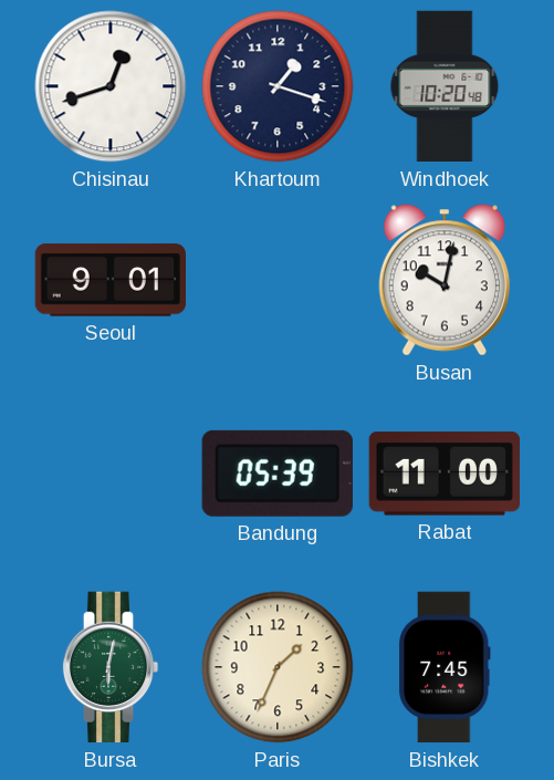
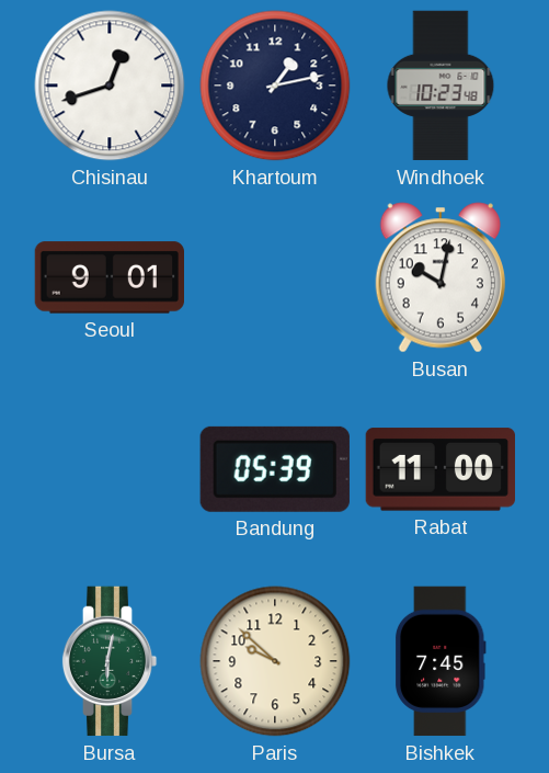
Khartoum: 1:18 -> 1:13
Windhoek: 10:20 -> 10:23
Paris: 1:34 -> 9:52
